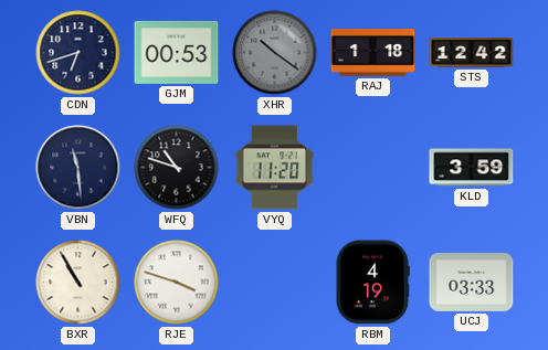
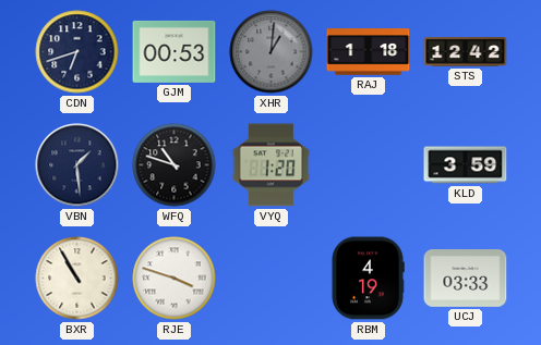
XHR: 10:21 -> 1:01
VBN: 11:29 -> 1:29
VYQ: 11:20 -> 1:20
